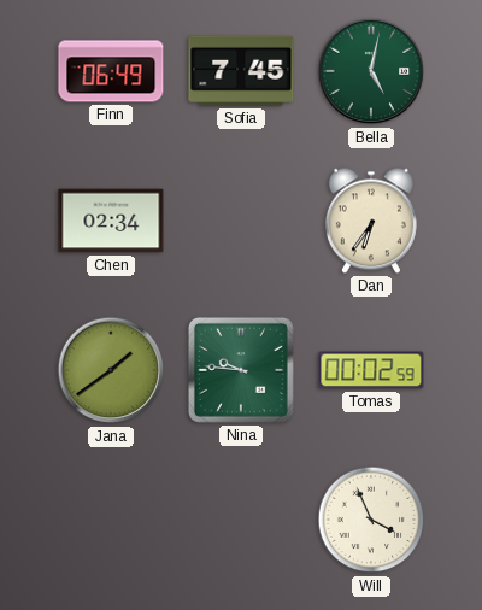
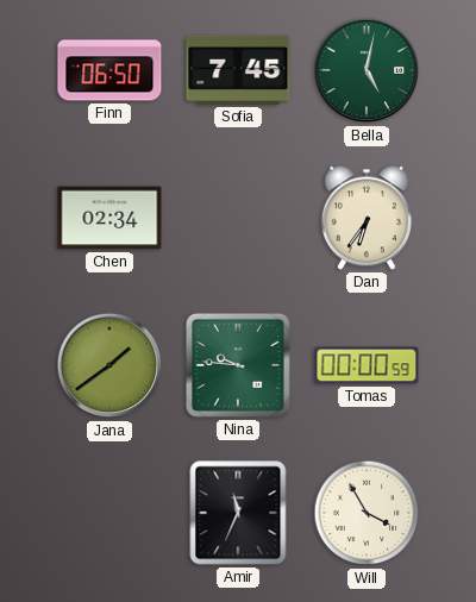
Finn: 06:49 -> 06:50
Tomas: 00:02 -> 00:00
Amir: none -> 11:34
Will: 3:56 -> 3:55
